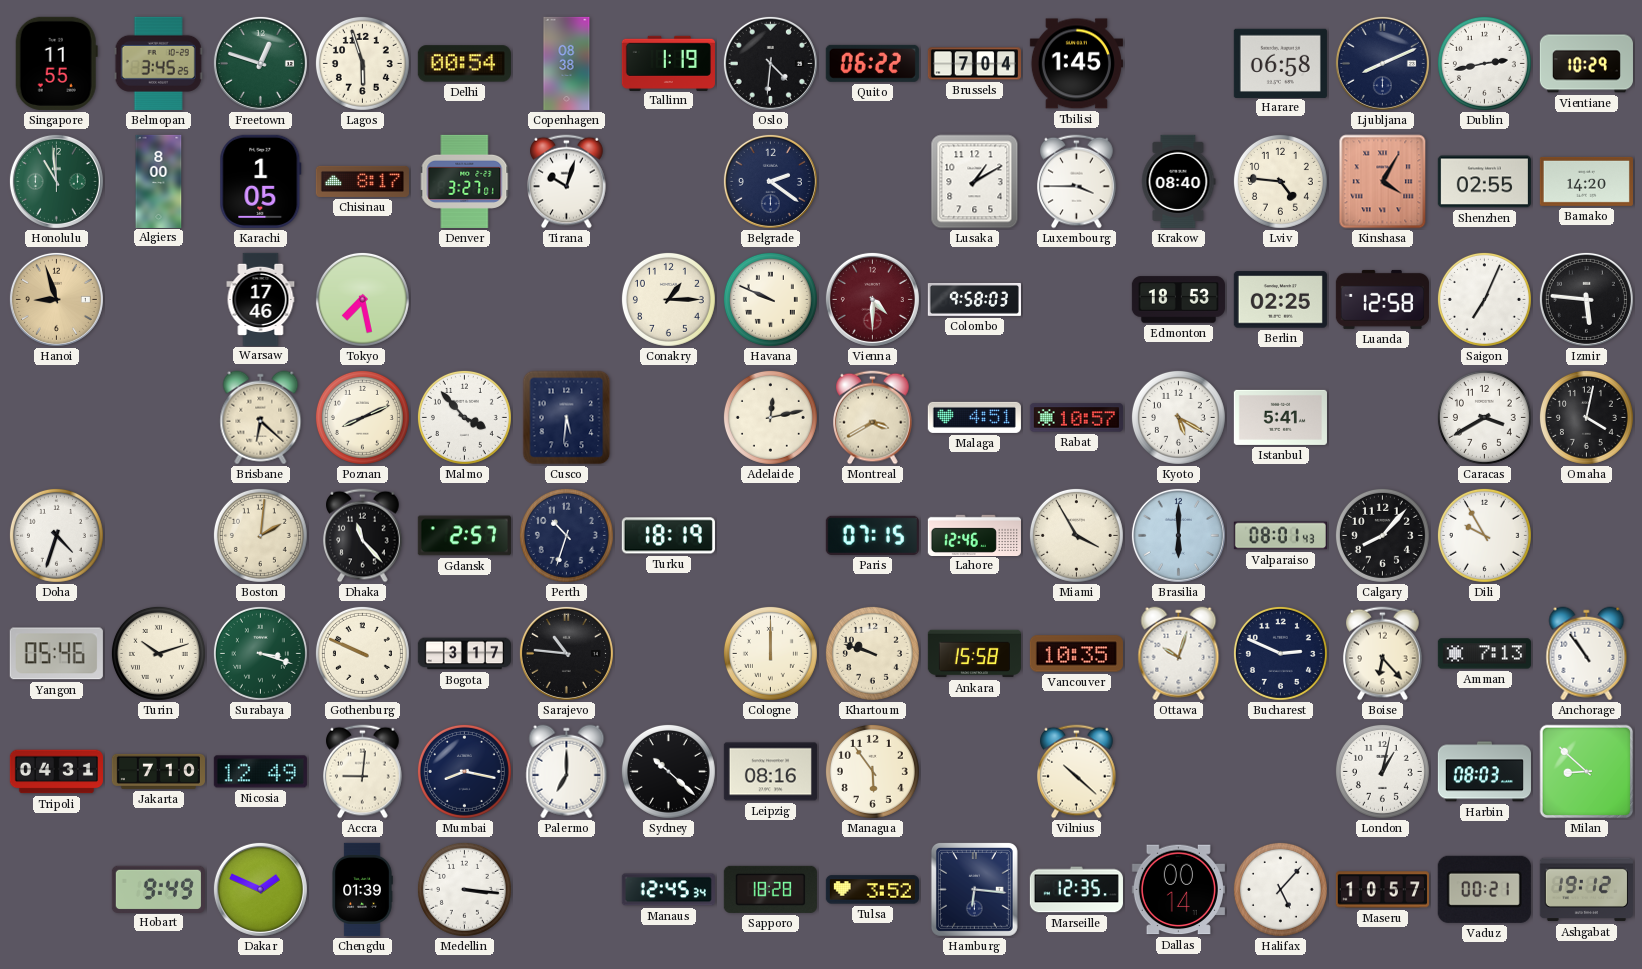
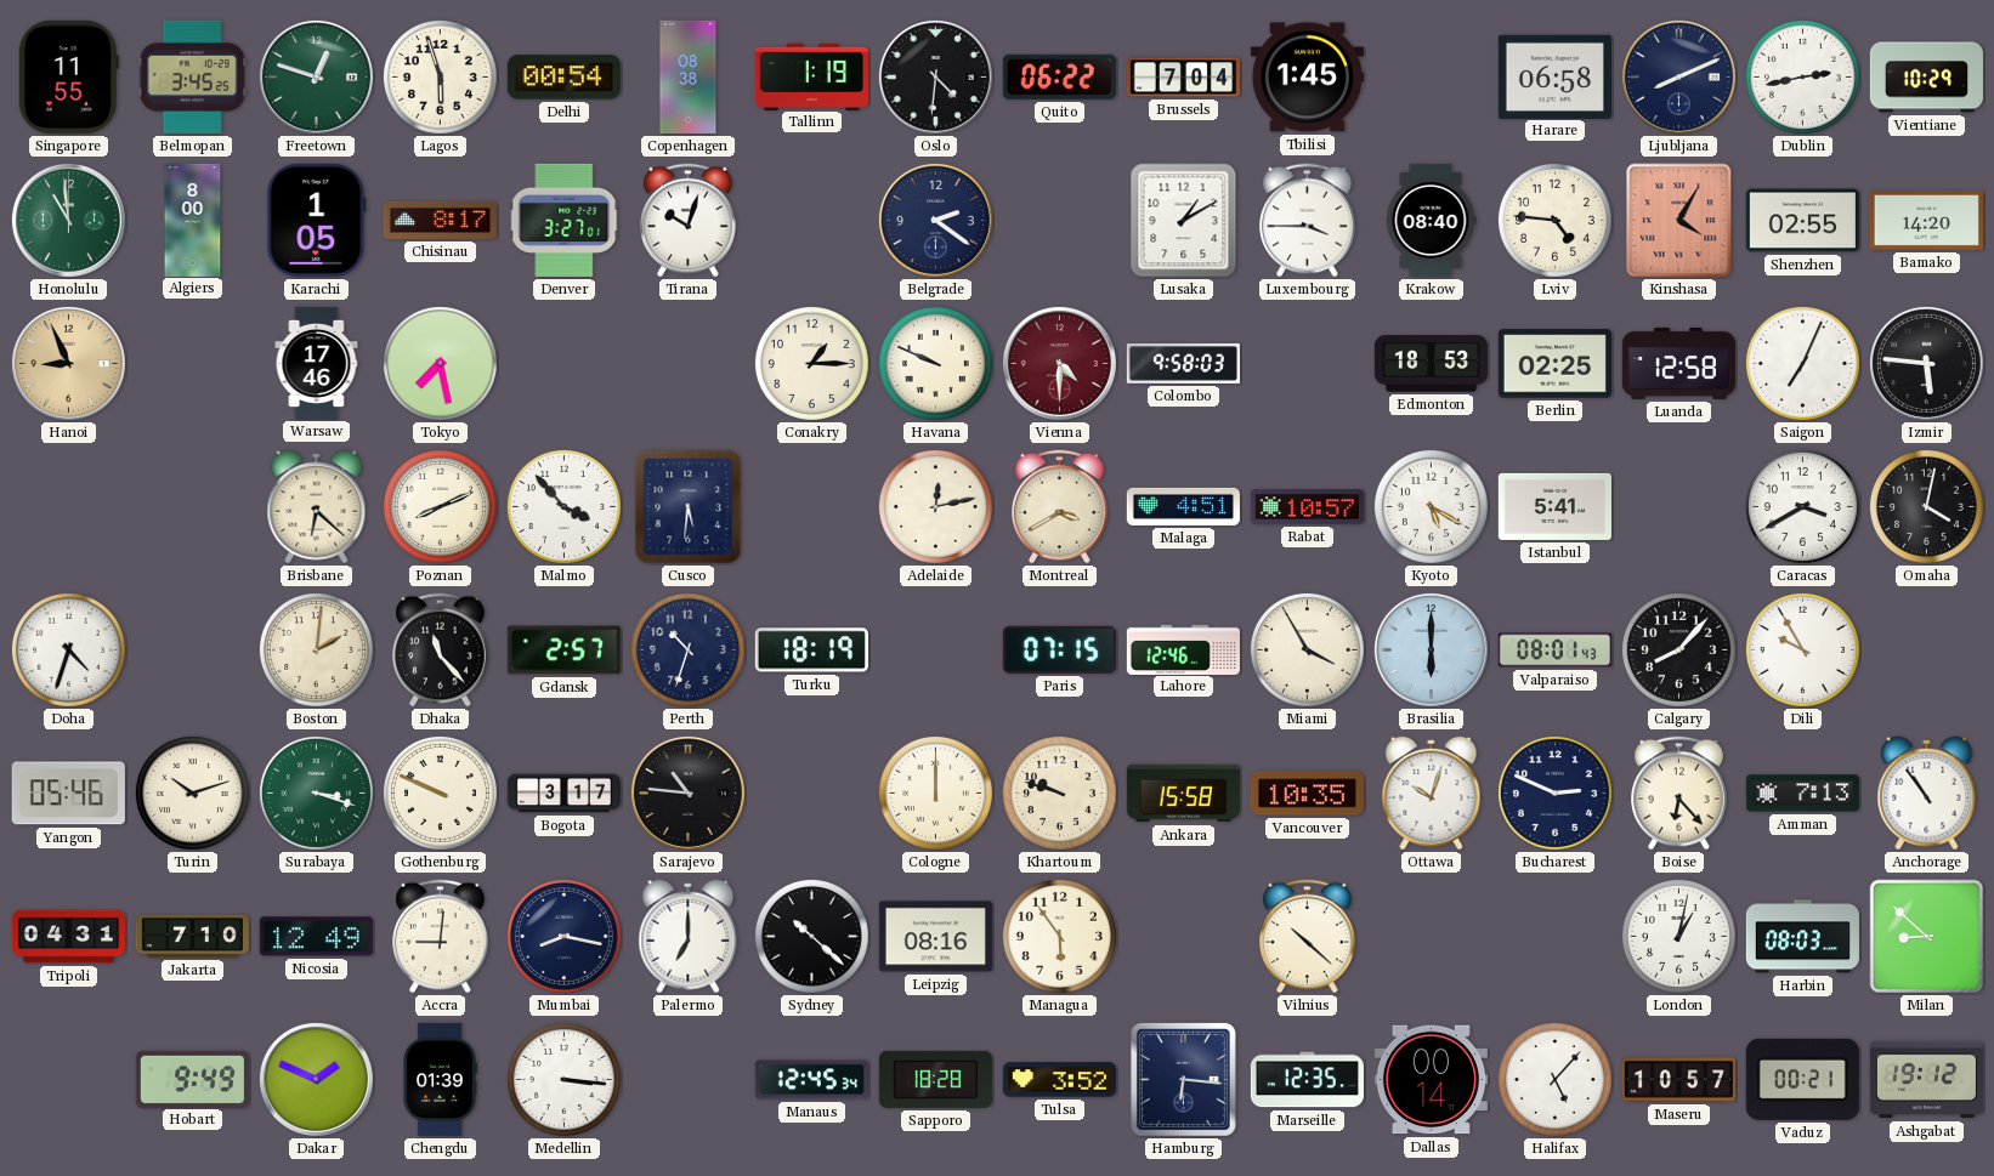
Hanoi: 8:57 -> 8:56
